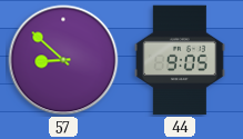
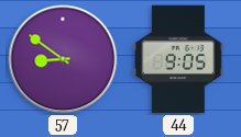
57: 8:52 -> 8:51
